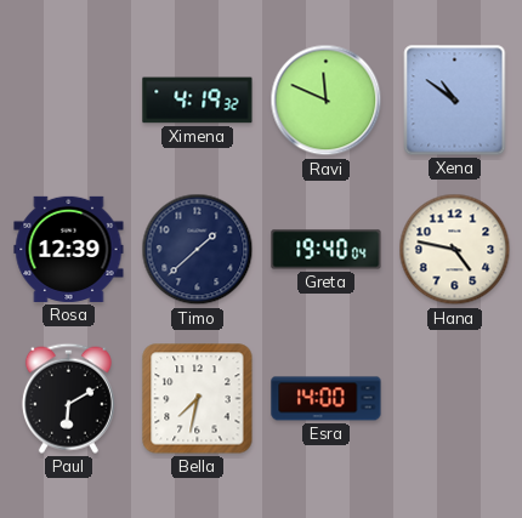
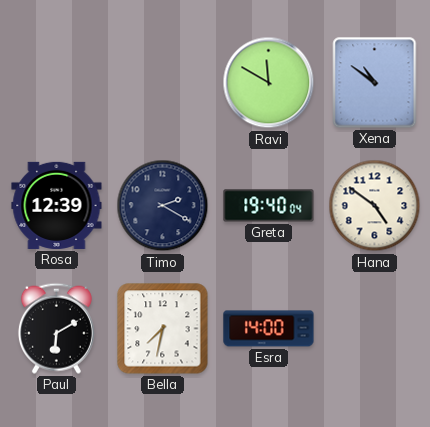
Ximena: 4:19 -> none
Ravi: 11:49 -> 11:50
Timo: 1:38 -> 2:20
Hana: 4:47 -> 4:51
